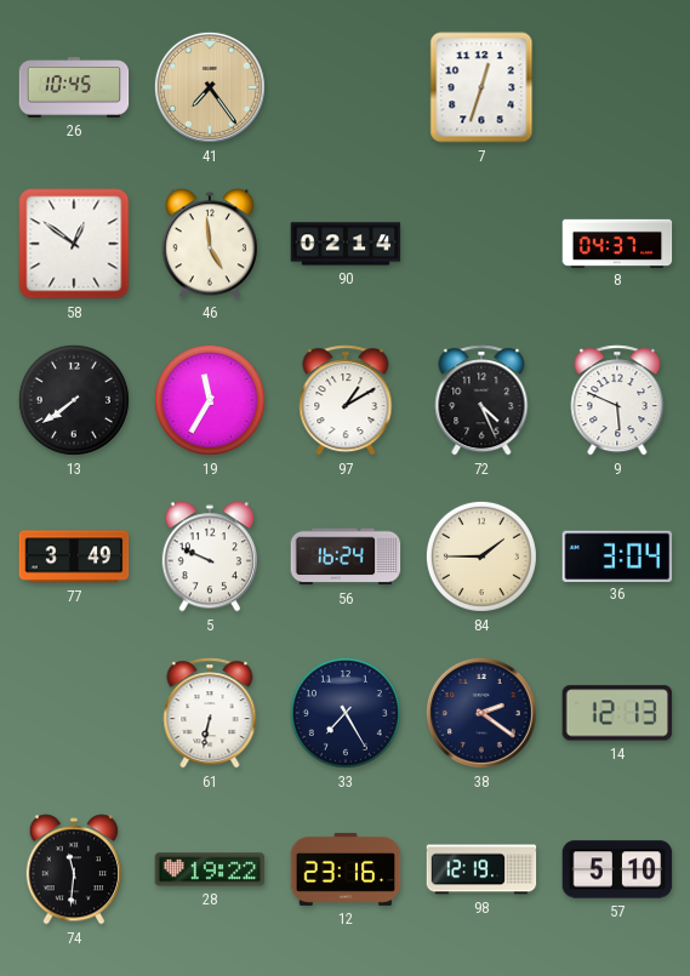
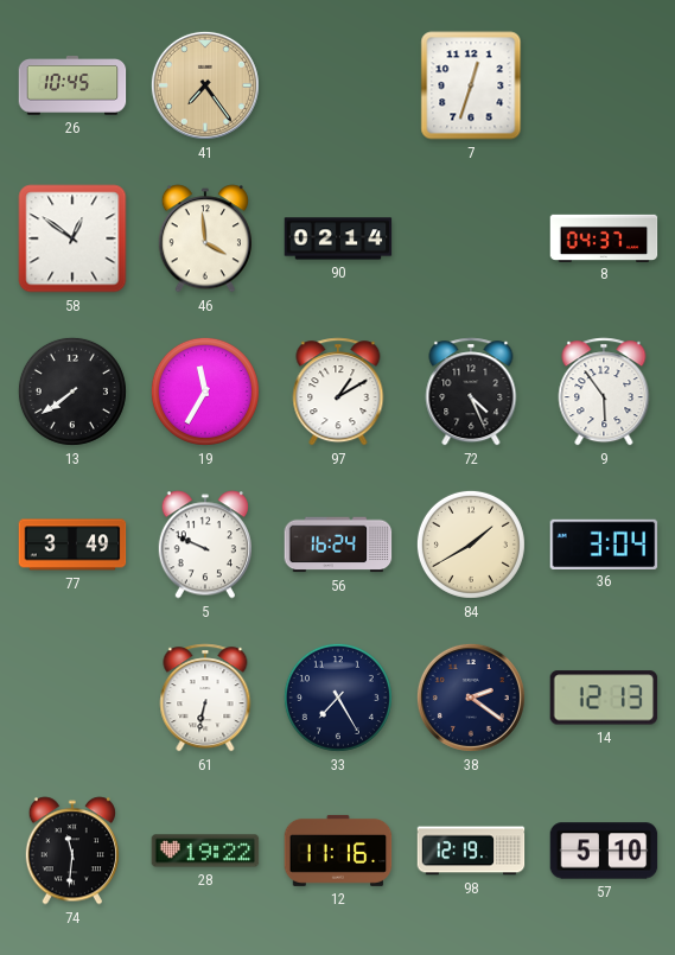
46: 4:59 -> 3:59
9: 5:49 -> 5:54
84: 1:45 -> 1:40
12: 23:16 -> 11:16
